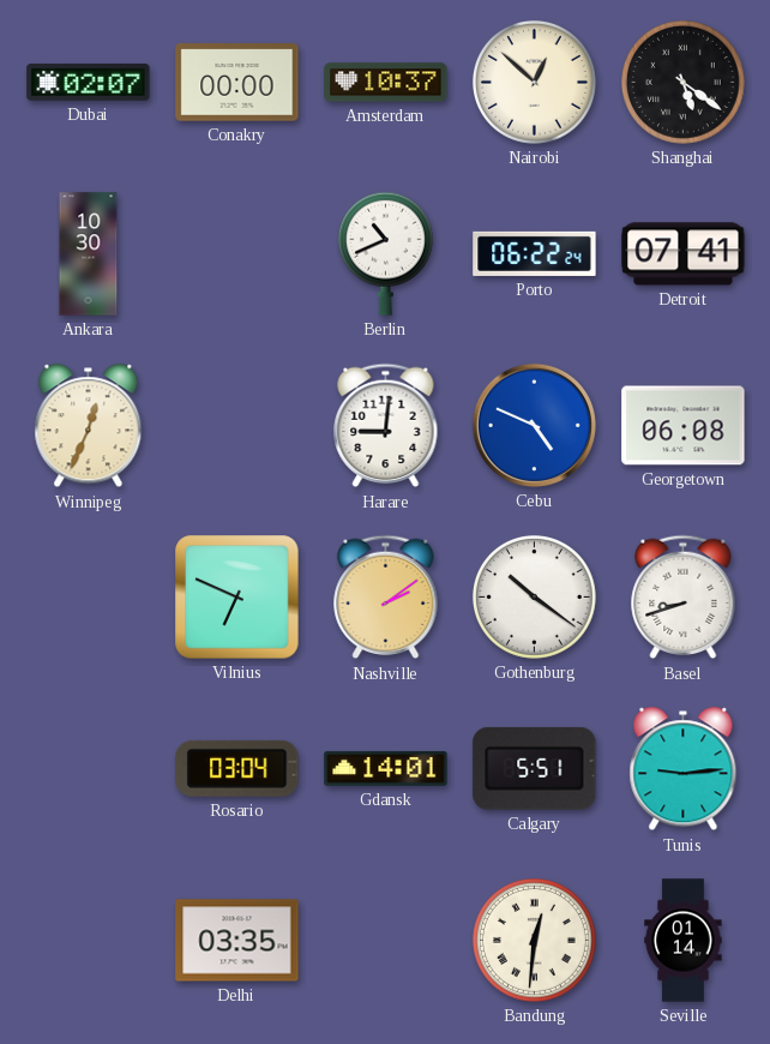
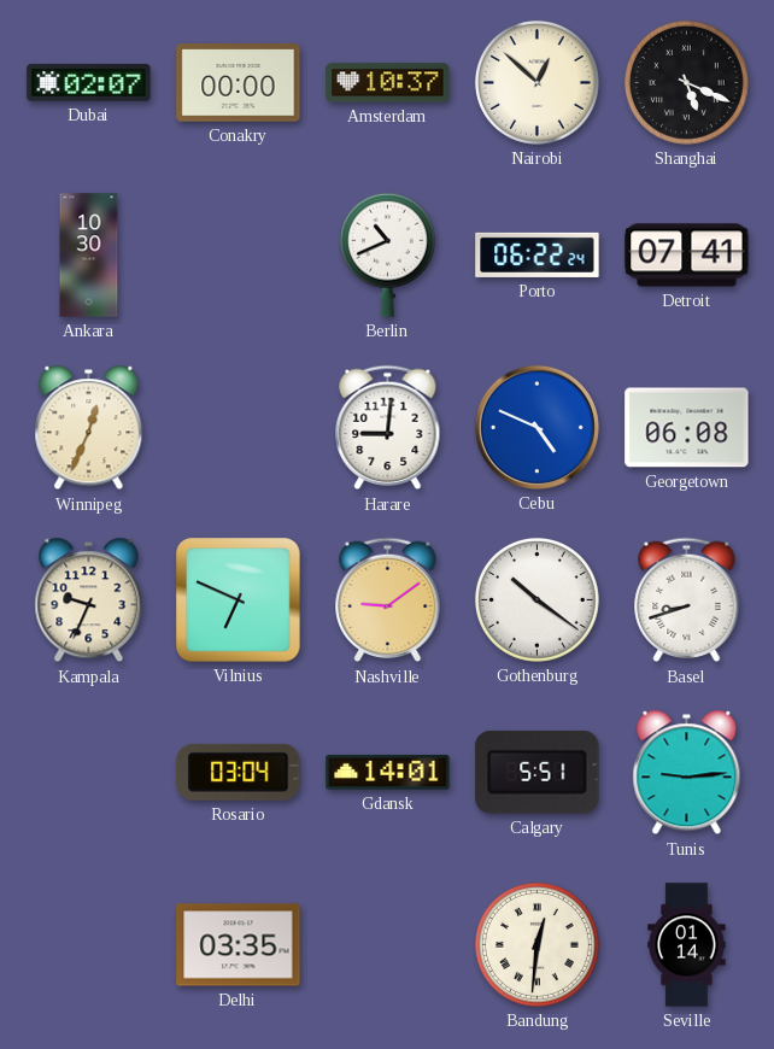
Shanghai: 5:21 -> 5:19
Kampala: none -> 9:34
Nashville: 2:09 -> 9:09
